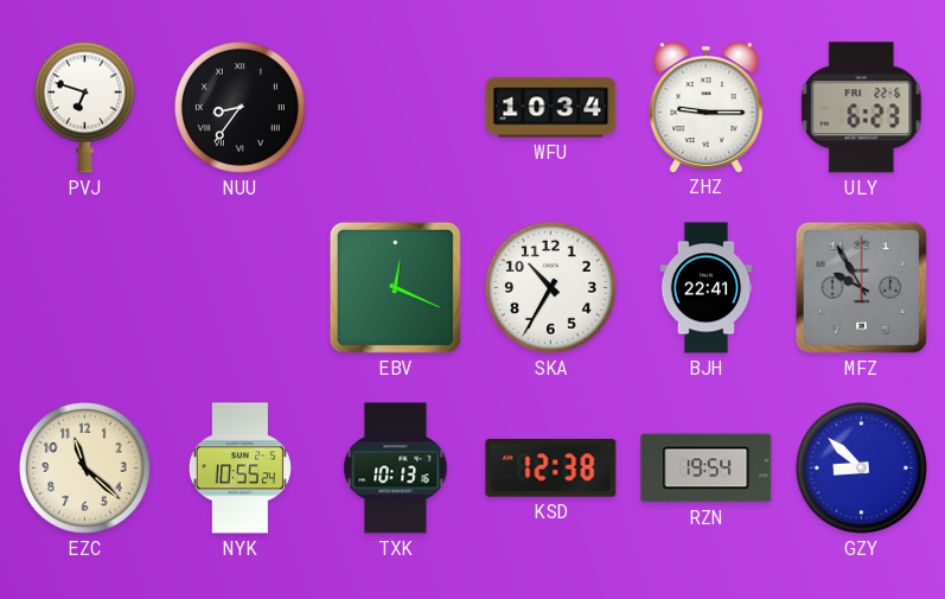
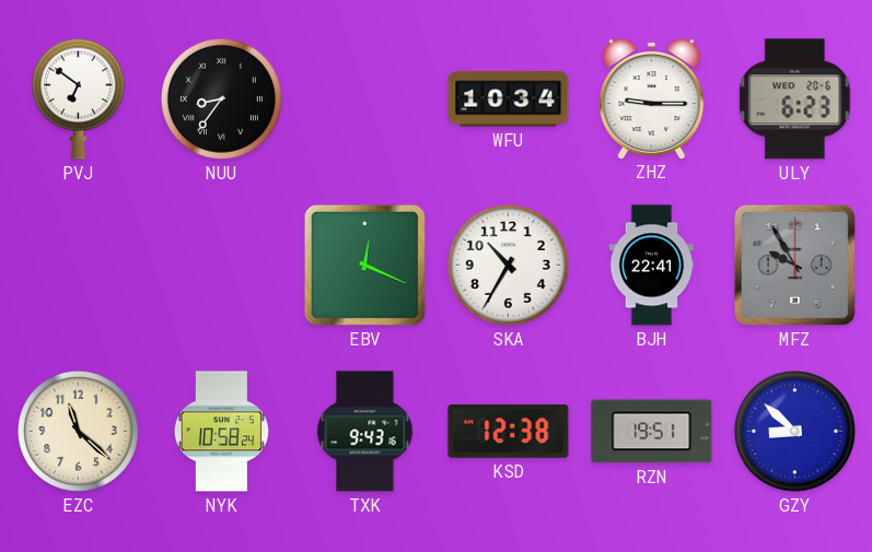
PVJ: 6:48 -> 6:51
ULY date: FRI 22-6 -> WED 20-6
NYK: 10:55 -> 10:58
TXK: 10:13 -> 9:43
RZN: 19:54 -> 19:51
